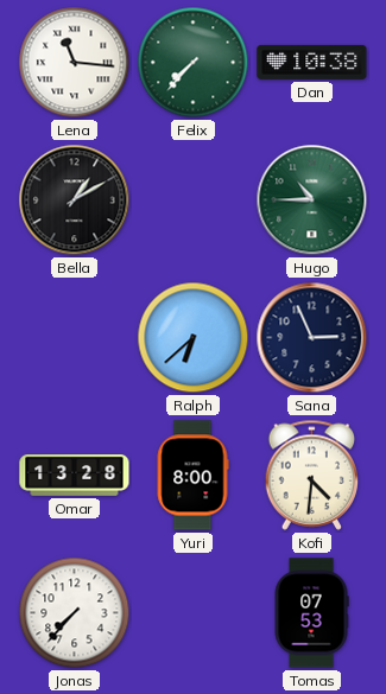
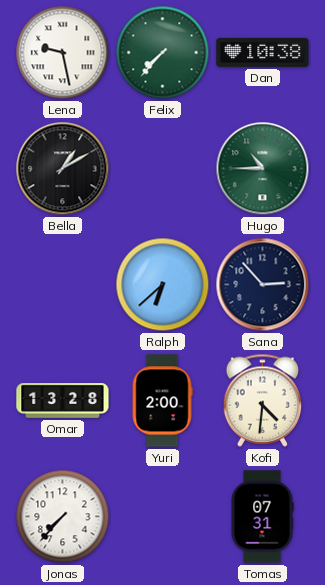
Lena: 11:16 -> 9:28
Sana: 2:56 -> 2:53
Yuri: 8:00 -> 2:00
Tomas: 07:53 -> 07:31
